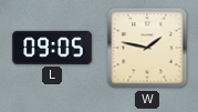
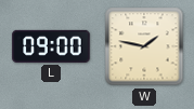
L: 09:05 -> 09:00
